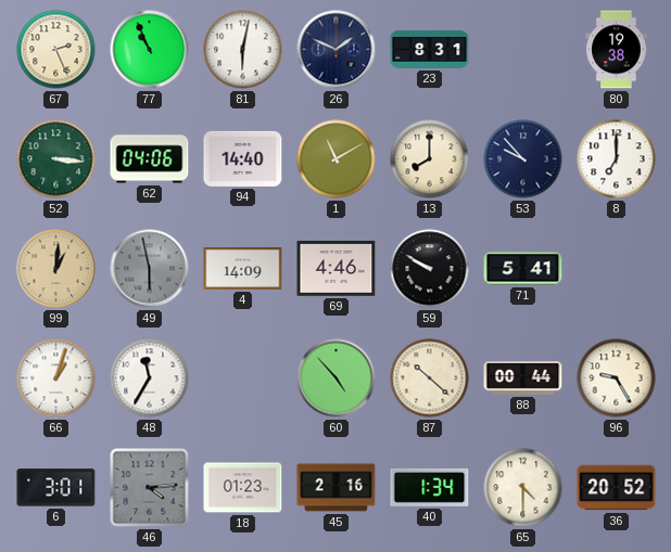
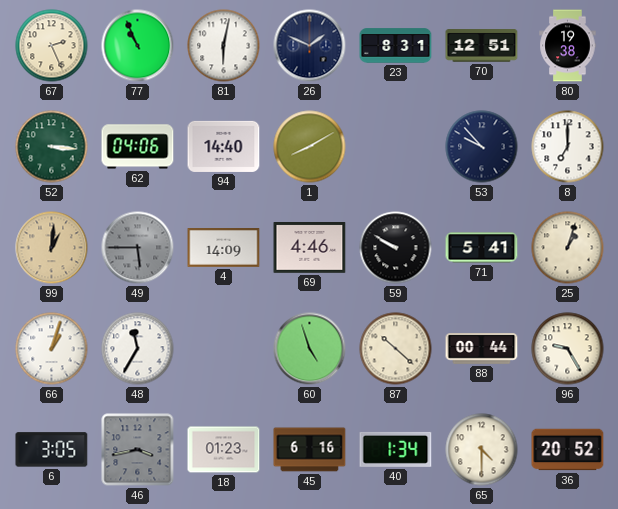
70: none -> 12:51
1: 11:10 -> 8:10
13: 8:00 -> none
49: 5:58 -> 5:45
25: none -> 1:03
60: 4:53 -> 4:57
6: 3:01 -> 3:05
46: 4:14 -> 3:43
45: 2:16 -> 6:16
